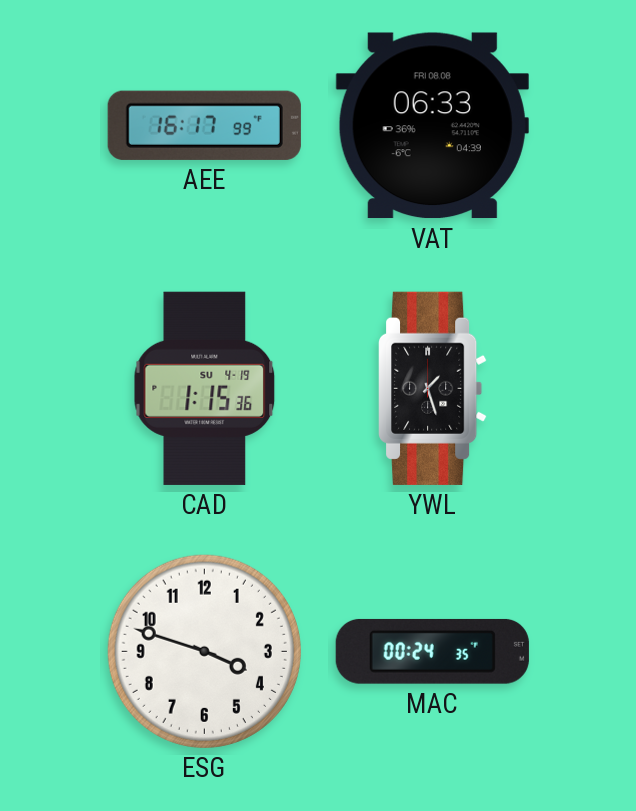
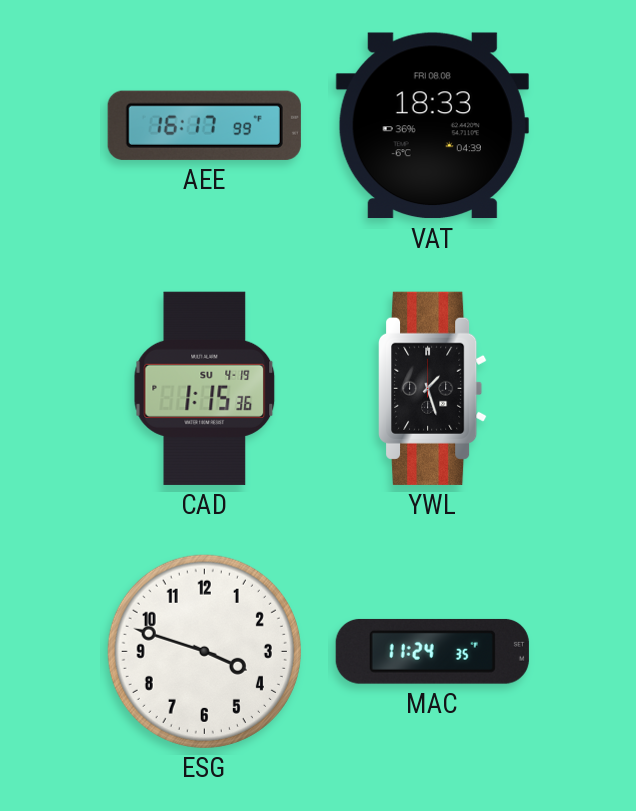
VAT: 06:33 -> 18:33
MAC: 00:24 -> 11:24
